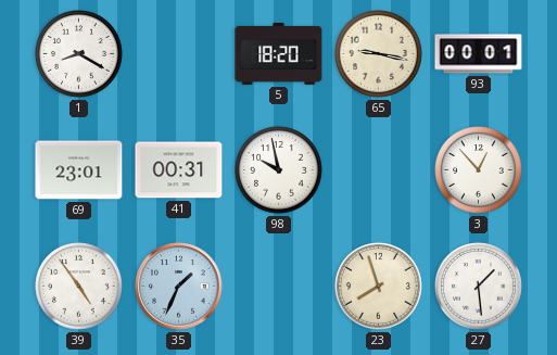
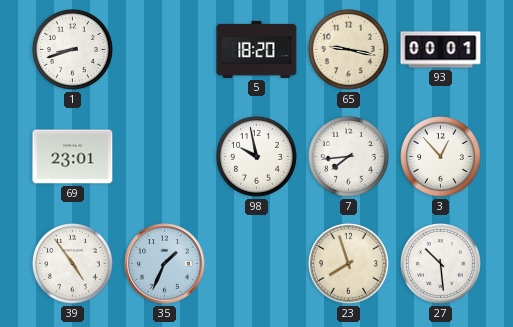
1: 8:20 -> 8:42
41: 00:31 -> none
7: none -> 7:44
27: 1:29 -> 10:29
